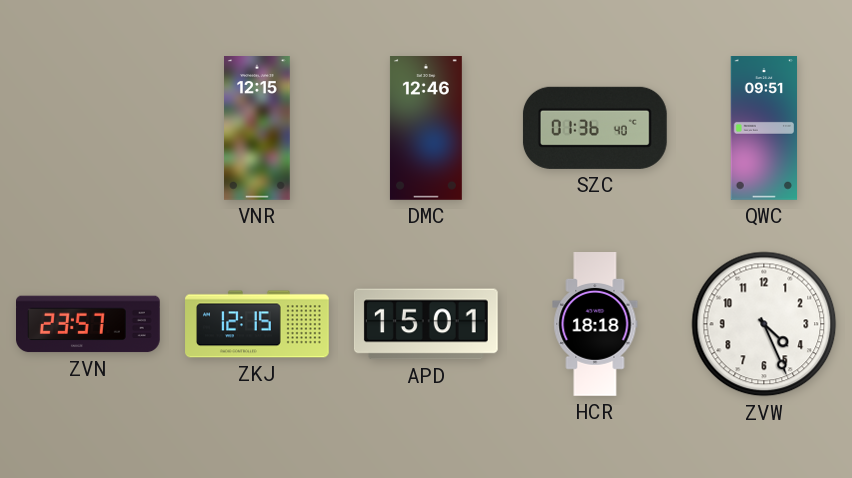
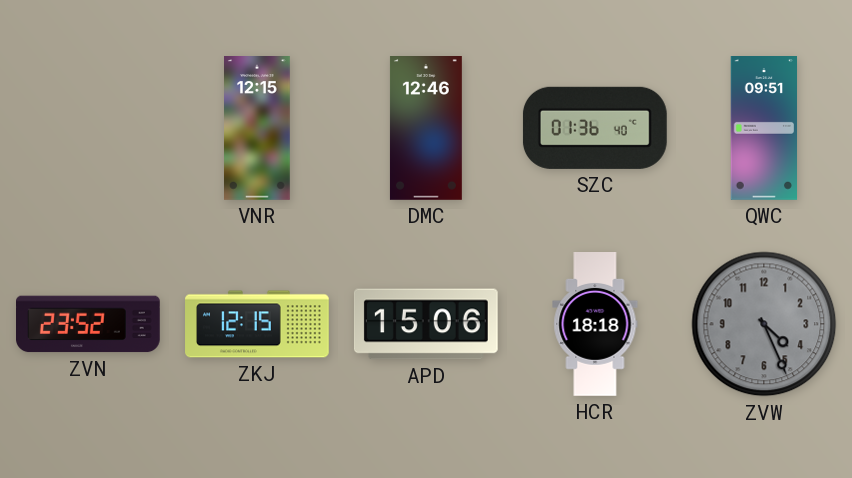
ZVN: 23:57 -> 23:52
APD: 15:01 -> 15:06
ZVW dial: white -> grey
